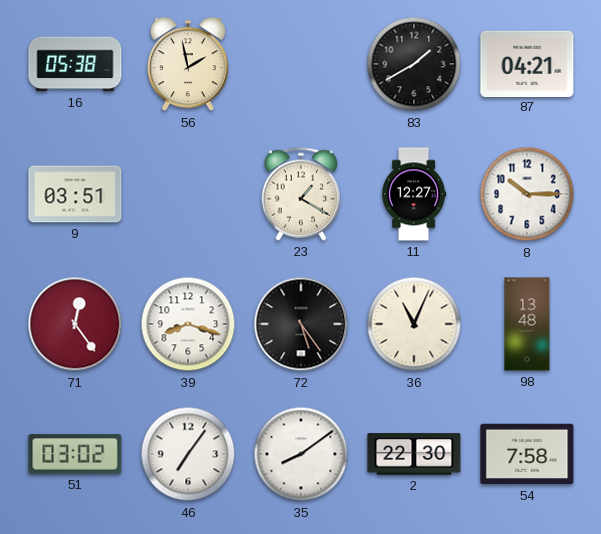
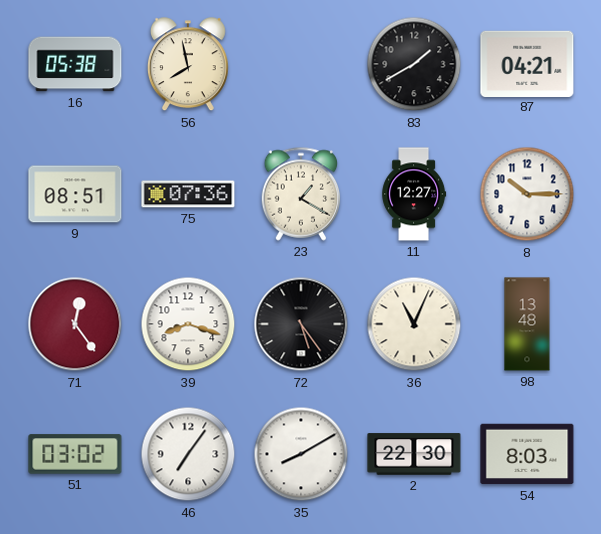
56: 1:58 -> 7:58
9: 03:51 -> 08:51
75: none -> 07:36
35: 8:09 -> 8:10
54: 7:58 -> 8:03
